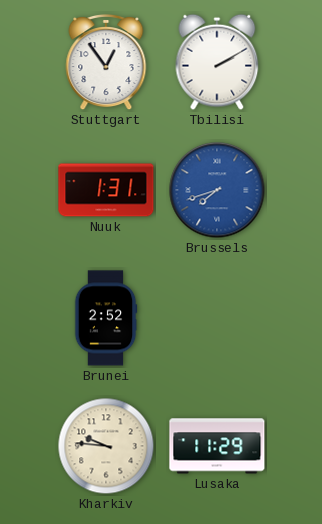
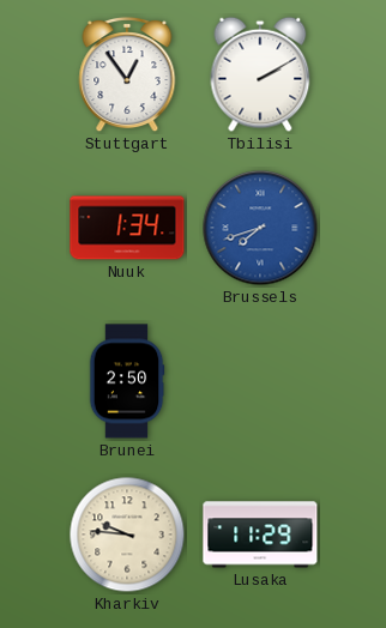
Nuuk: 1:31 -> 1:34
Brunei: 2:52 -> 2:50
